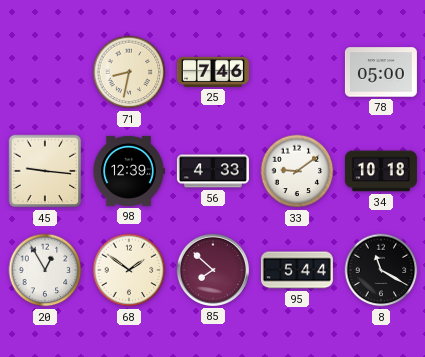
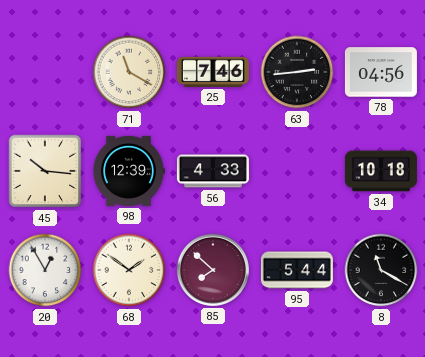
71: 8:32 -> 11:20
63: none -> 2:44
78: 05:00 -> 04:56
45: 9:16 -> 10:16
33: 9:09 -> none
